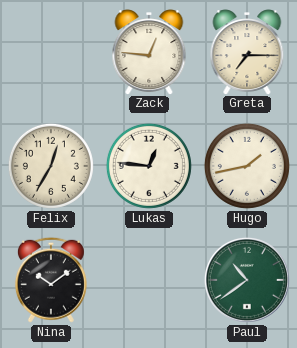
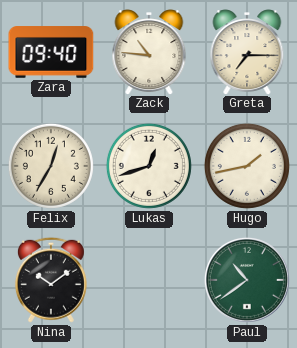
Zara: none -> 09:40
Zack: 12:46 -> 10:46
Lukas: 12:46 -> 12:42
